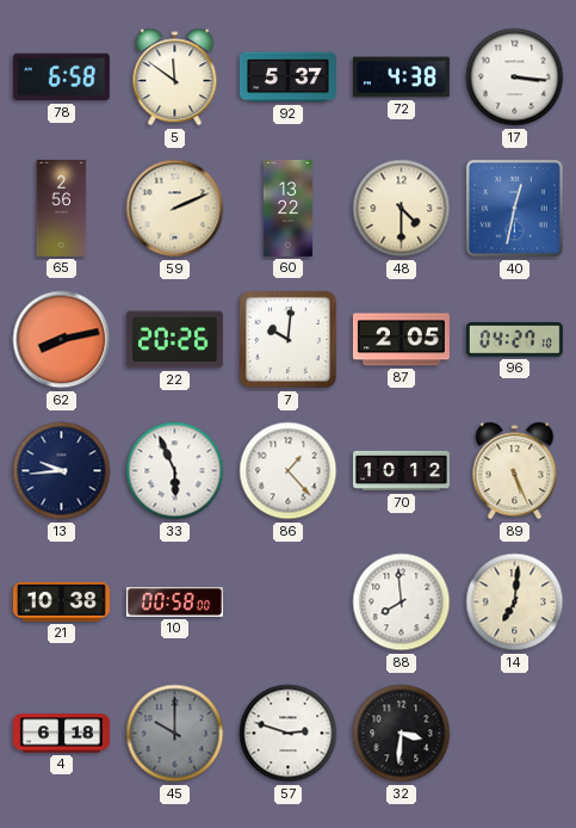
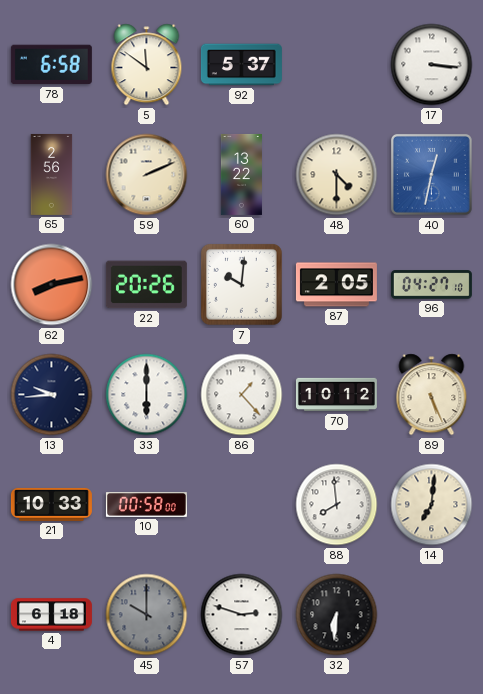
72: 4:38 -> none
33: 5:56 -> 6:00
21: 10:38 -> 10:33
32: 3:31 -> 6:31
